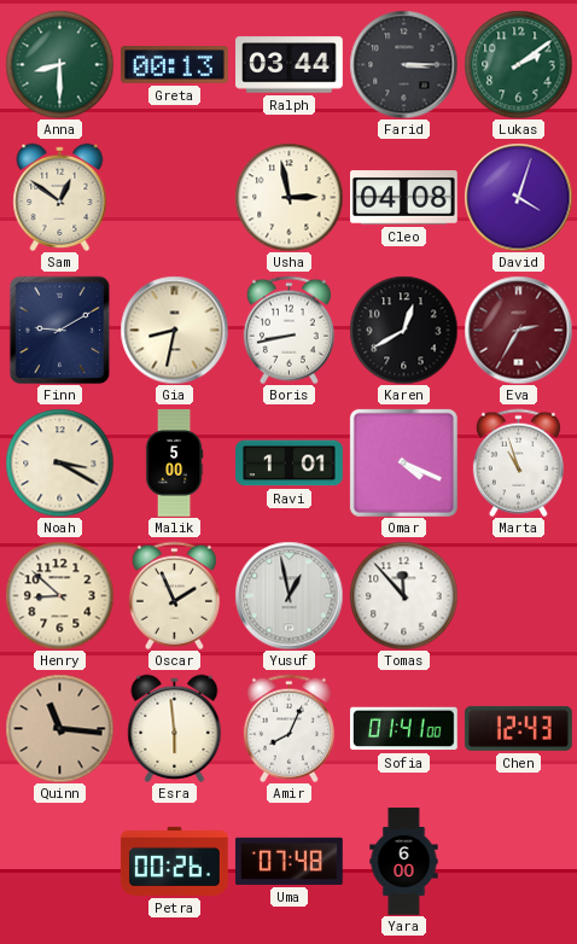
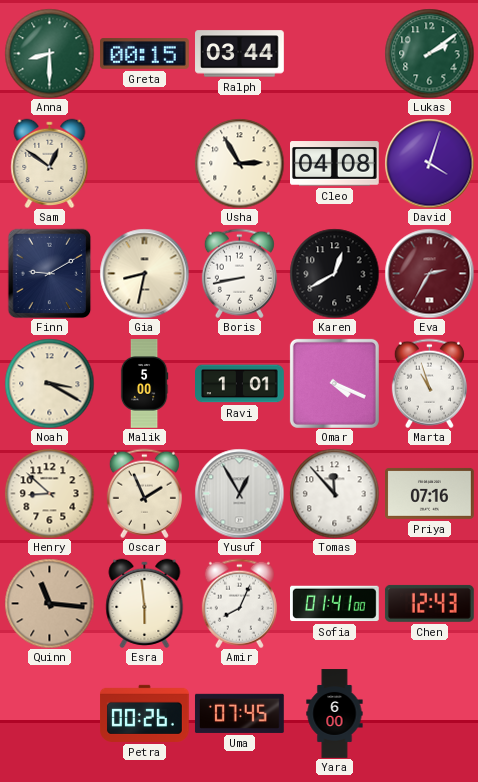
Greta: 00:13 -> 00:15
Farid: 3:15 -> none
Usha: 2:58 -> 2:55
Yusuf: 12:58 -> 12:55
Priya: none -> 07:16
Uma: 07:48 -> 07:45
